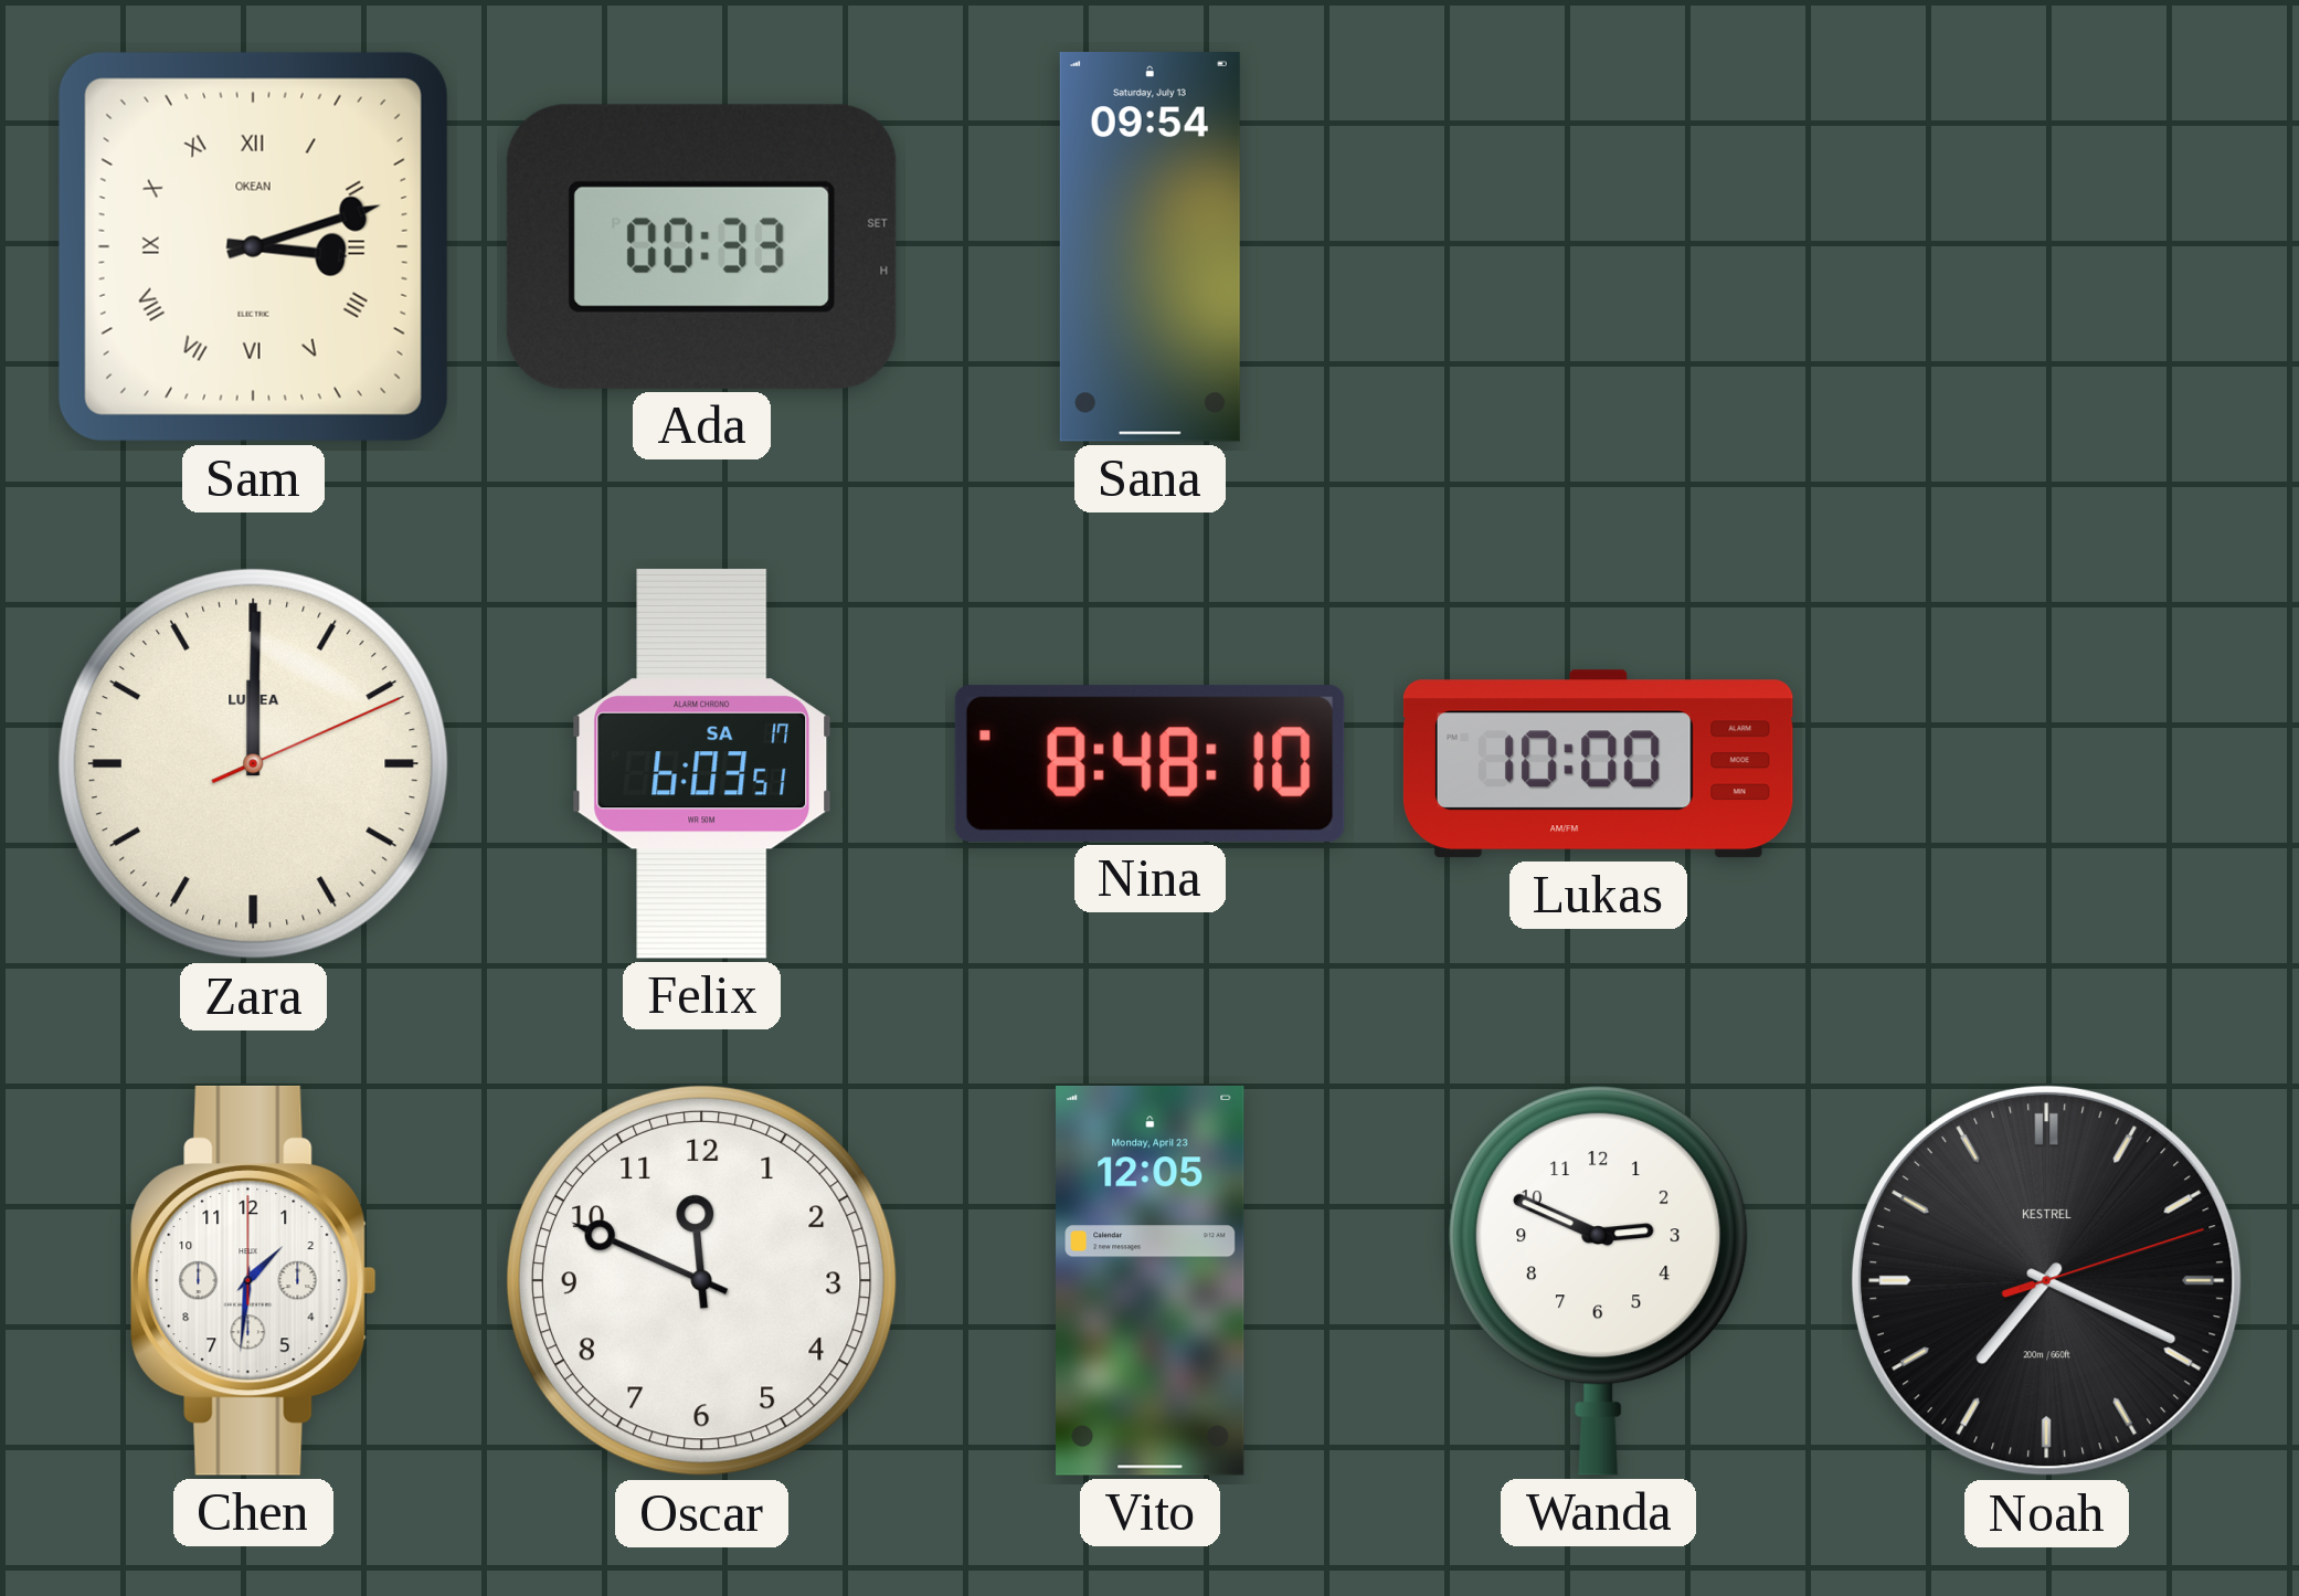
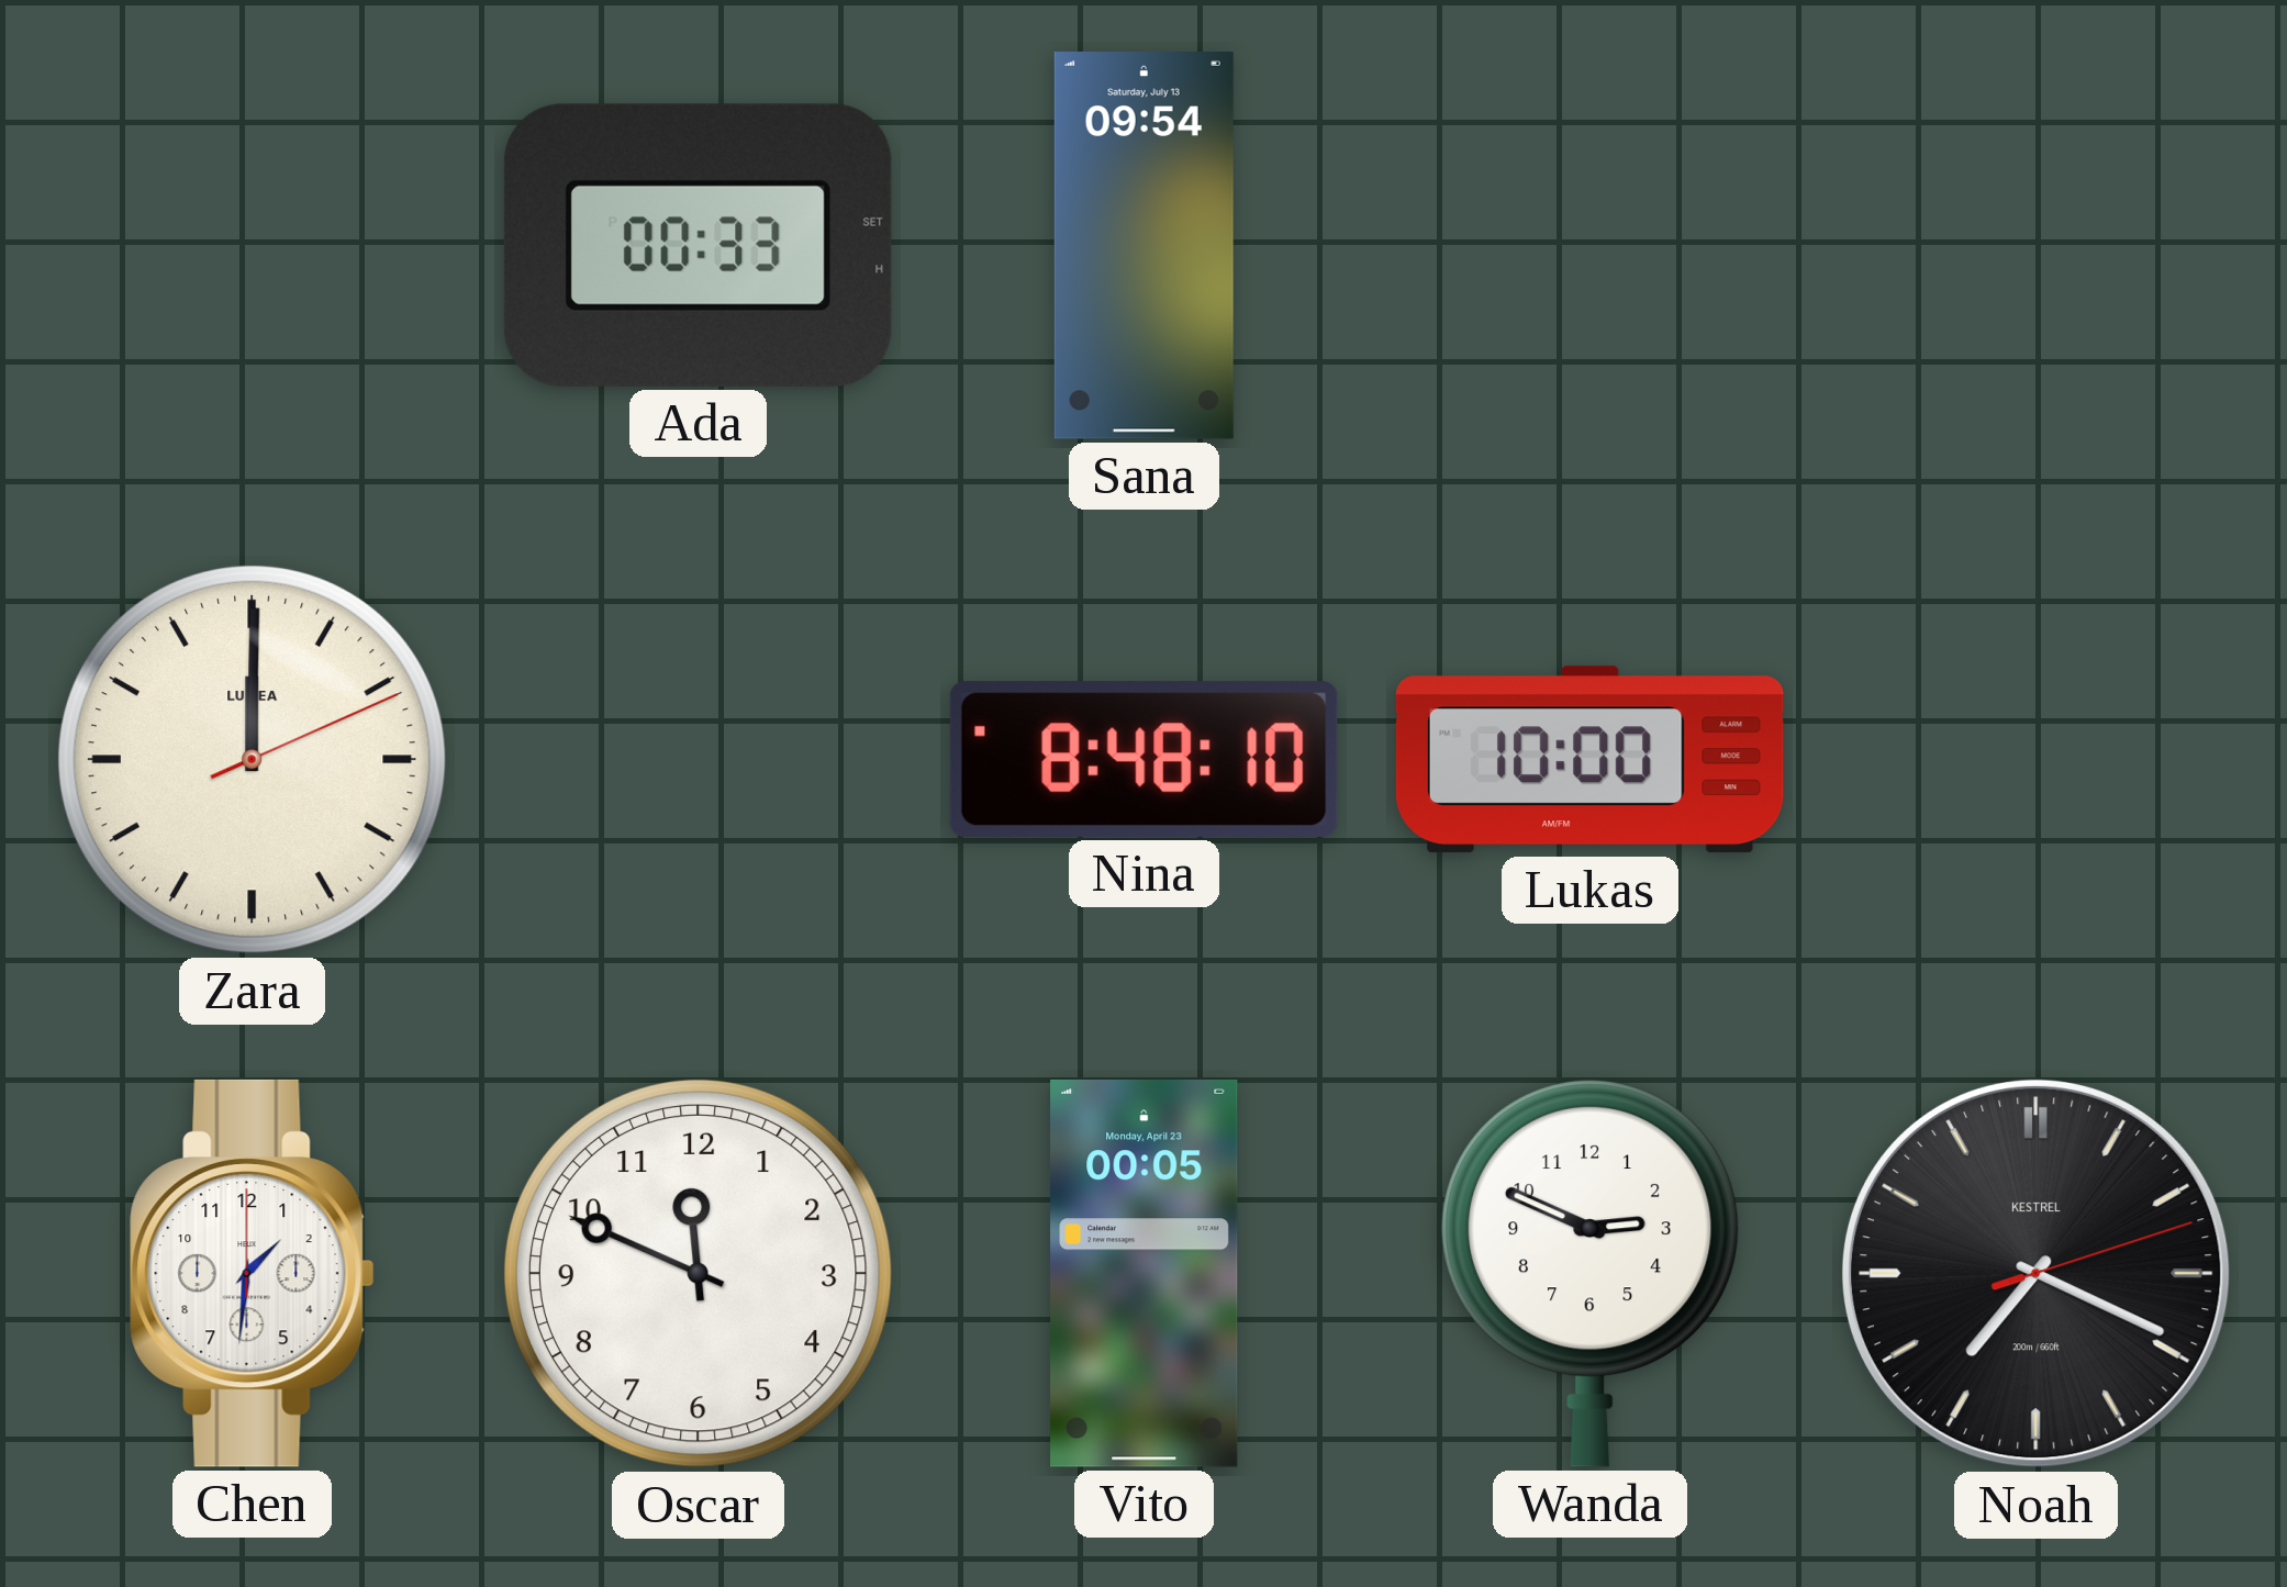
Sam: 3:12 -> none
Felix: 6:03 -> none
Vito: 12:05 -> 00:05
